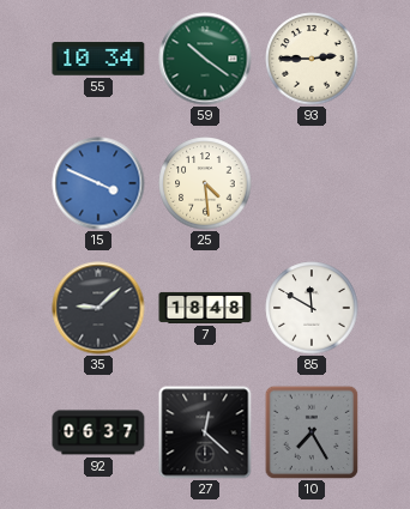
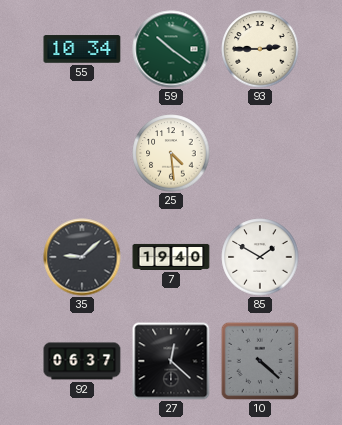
15: 3:49 -> none
7: 18:48 -> 19:40
85: 11:50 -> 1:50
10: 7:25 -> 4:22
